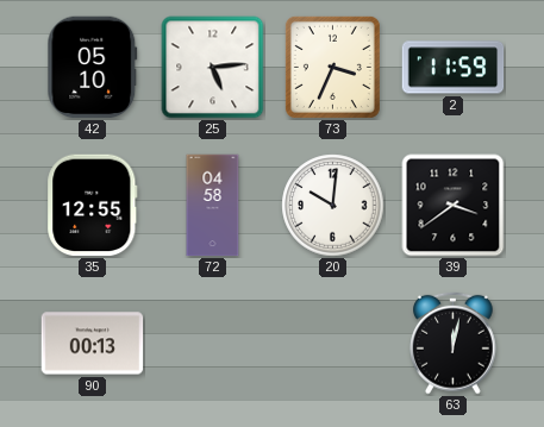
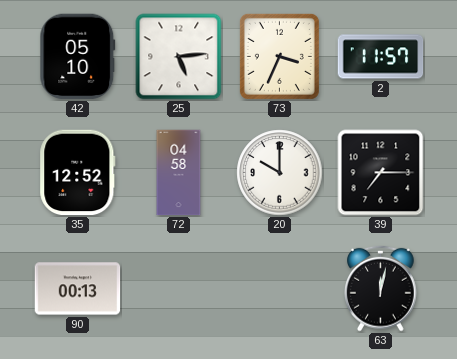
2: 11:59 -> 11:57
35: 12:55 -> 12:52
20: 10:01 -> 10:00
39: 3:39 -> 7:15
